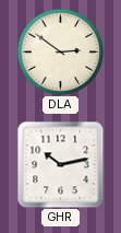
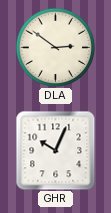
GHR: 10:13 -> 10:04
